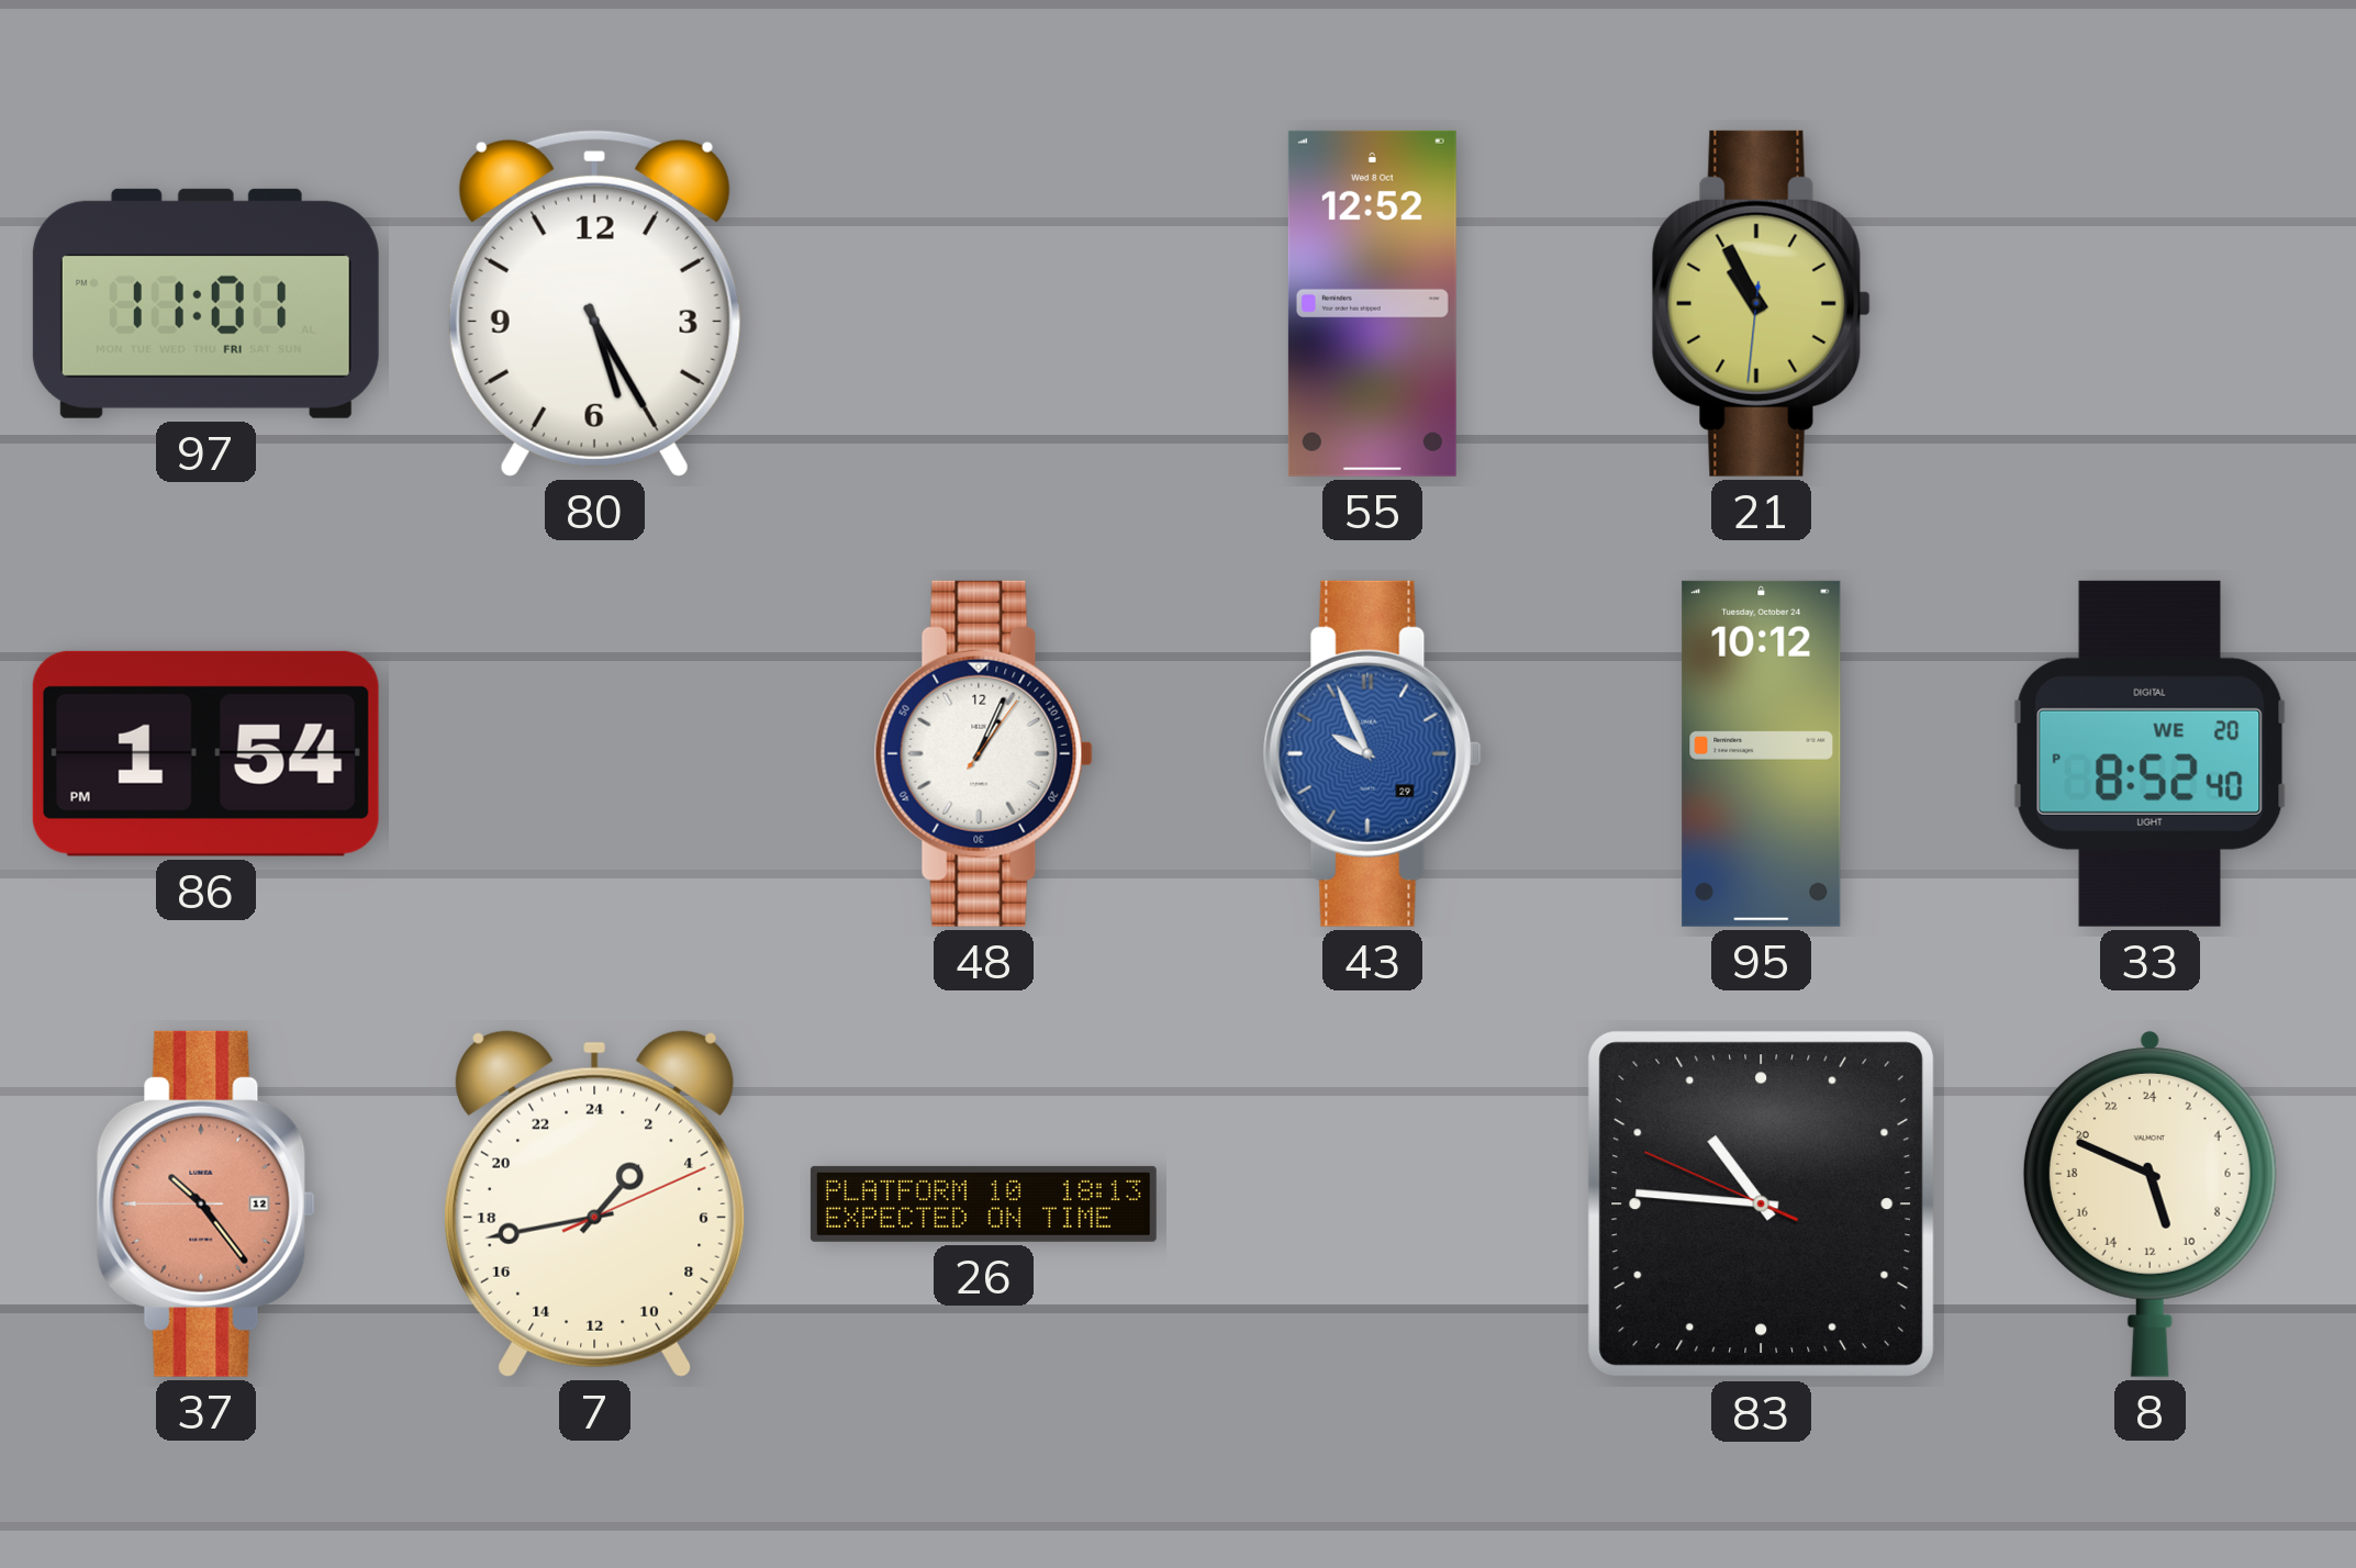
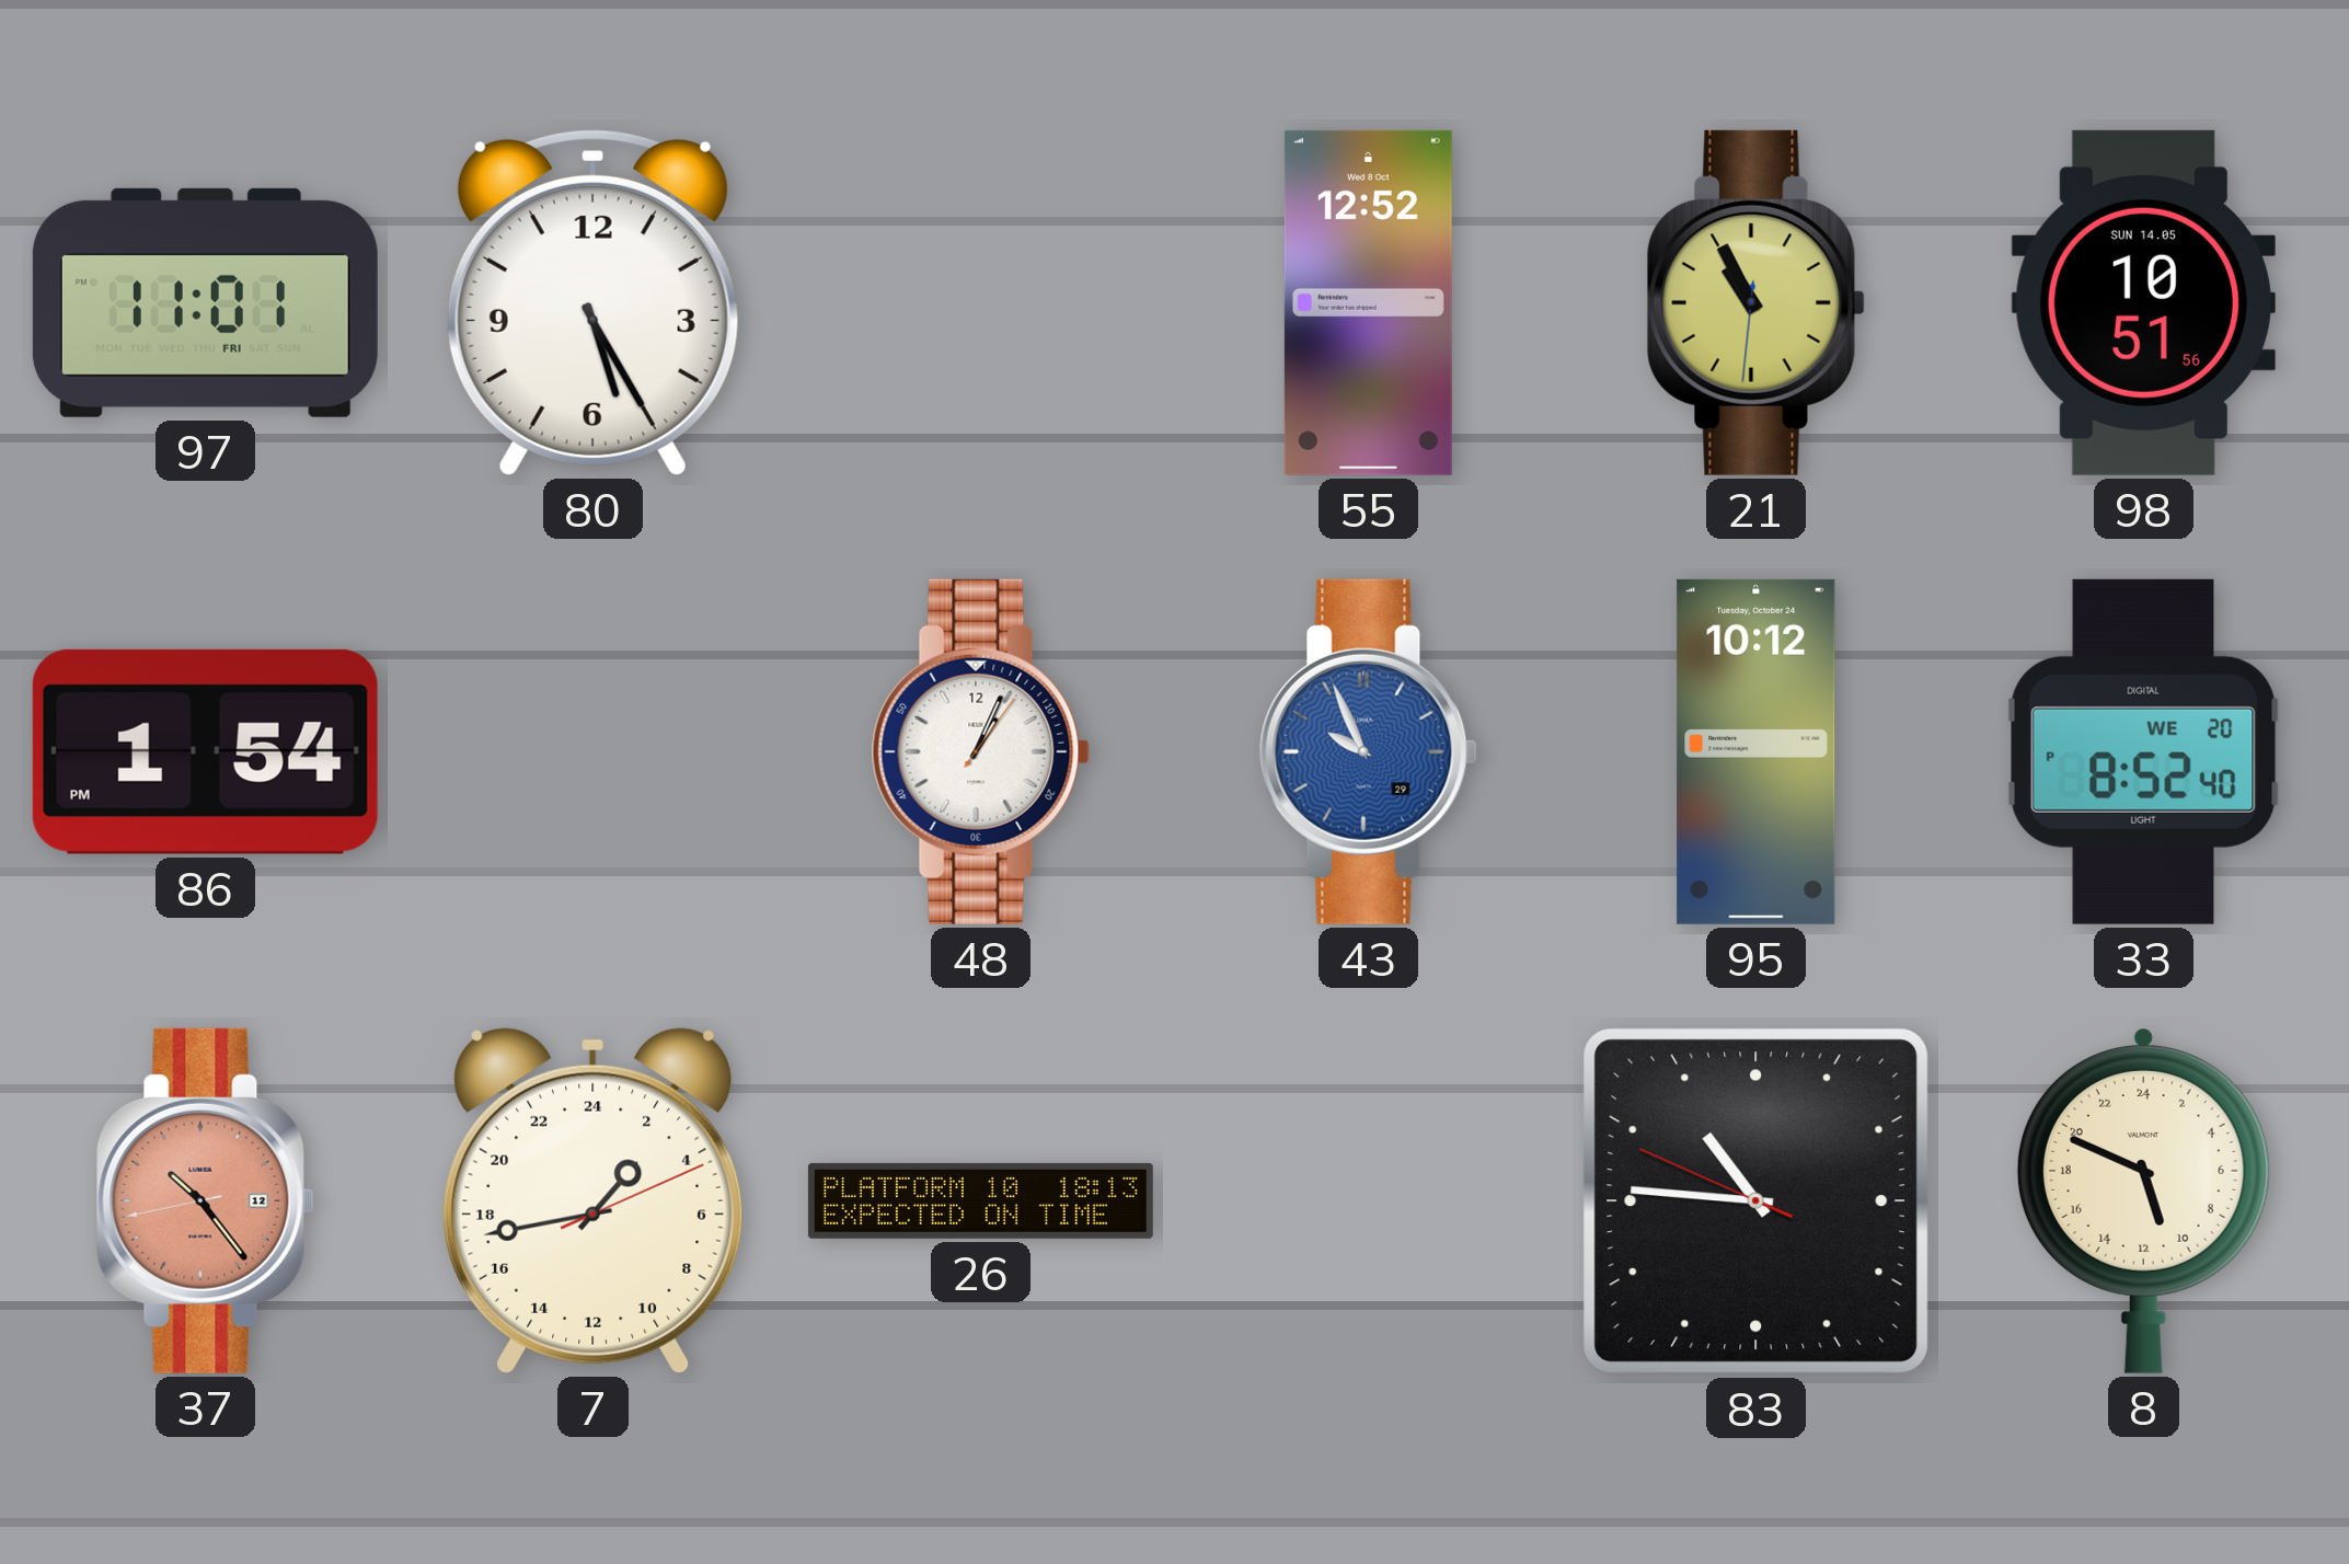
98: none -> 10:51
37: 10:23:45 -> 10:23:43
